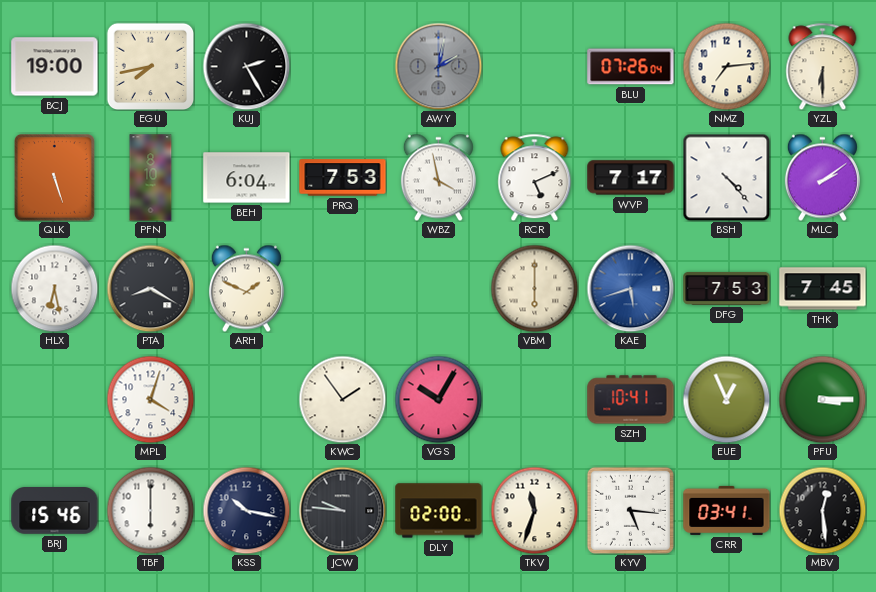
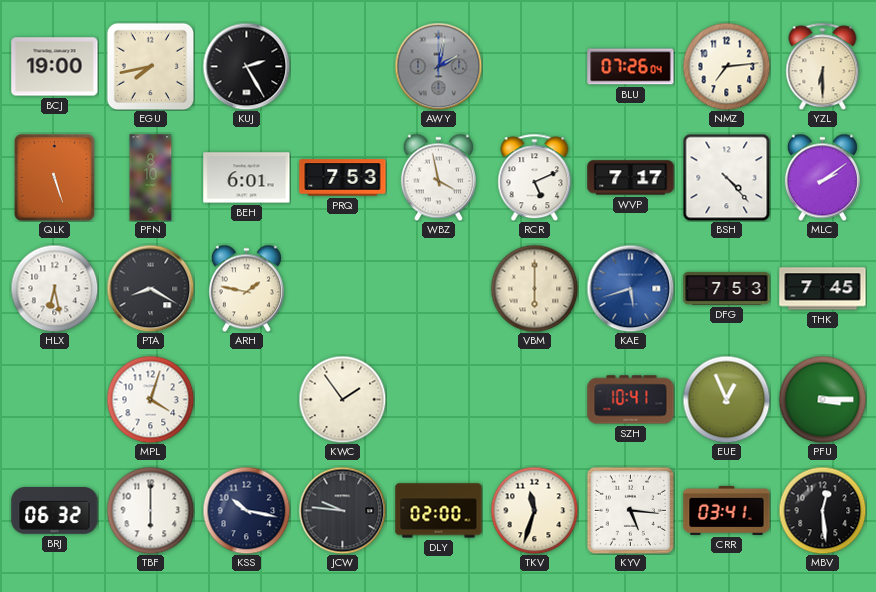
BEH: 6:04 -> 6:01
ARH: 1:49 -> 1:47
VGS: 10:05 -> none
BRJ: 15:46 -> 06:32
